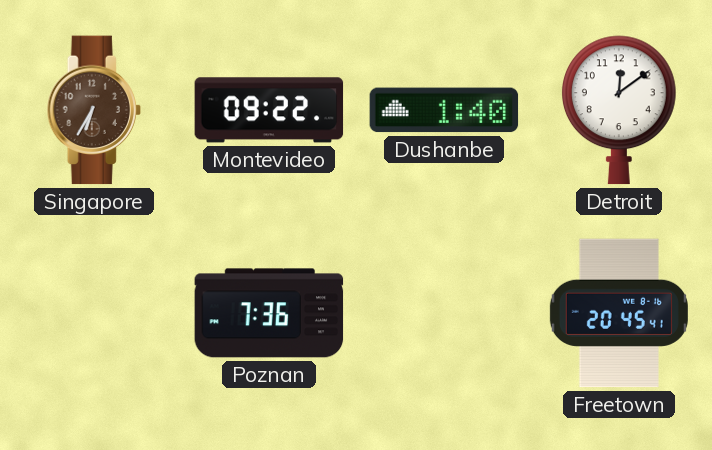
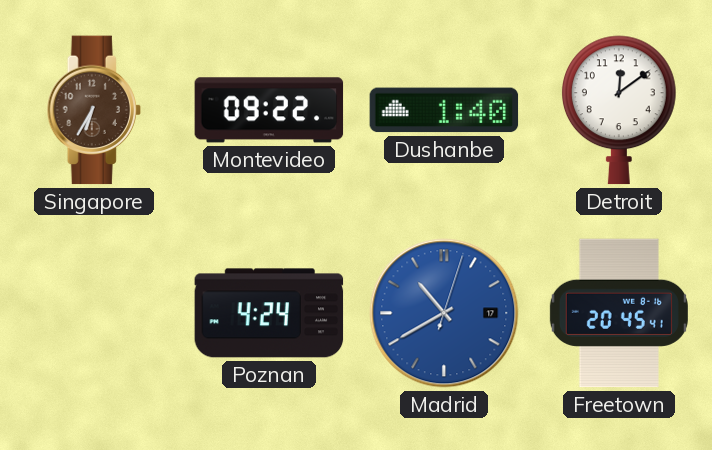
Poznan: 7:36 -> 4:24
Madrid: none -> 10:40
